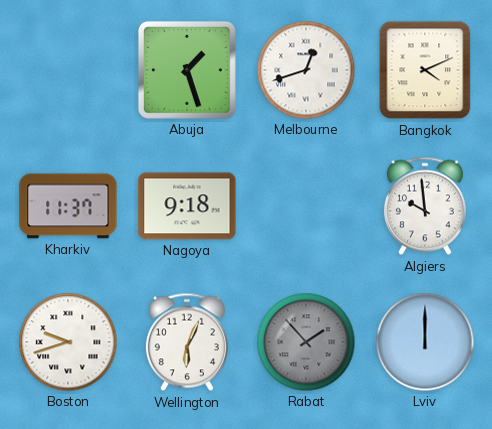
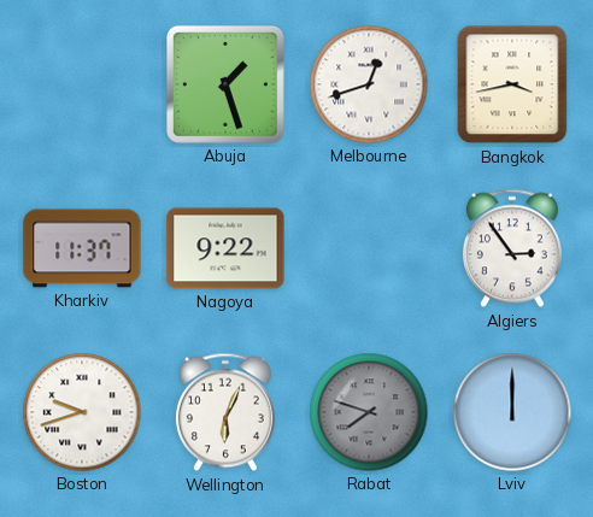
Bangkok: 4:11 -> 3:43
Nagoya: 9:18 -> 9:22
Algiers: 9:59 -> 2:54
Rabat: 1:53 -> 7:48
